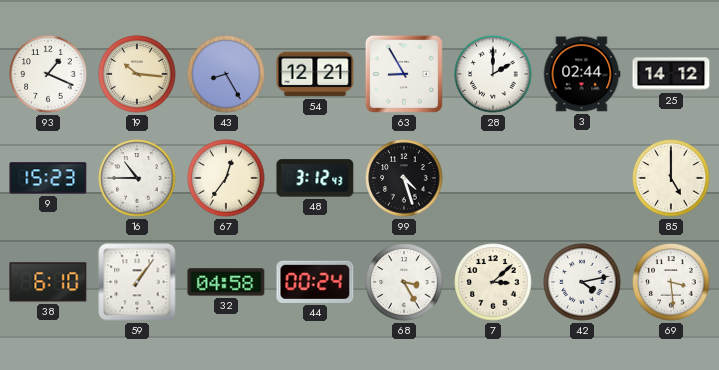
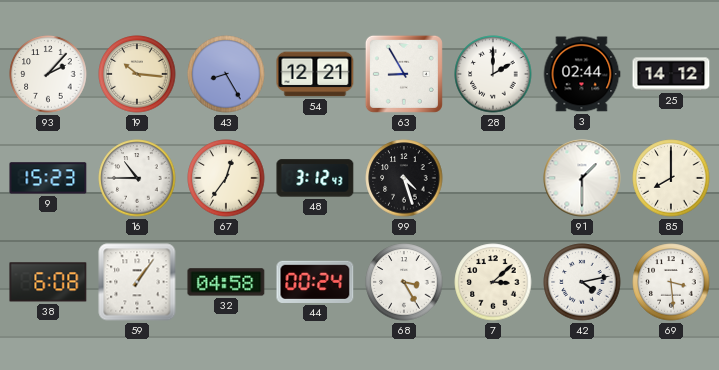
93: 1:19 -> 2:07
91: none -> 1:30
85: 5:00 -> 8:00
38: 6:10 -> 6:08
